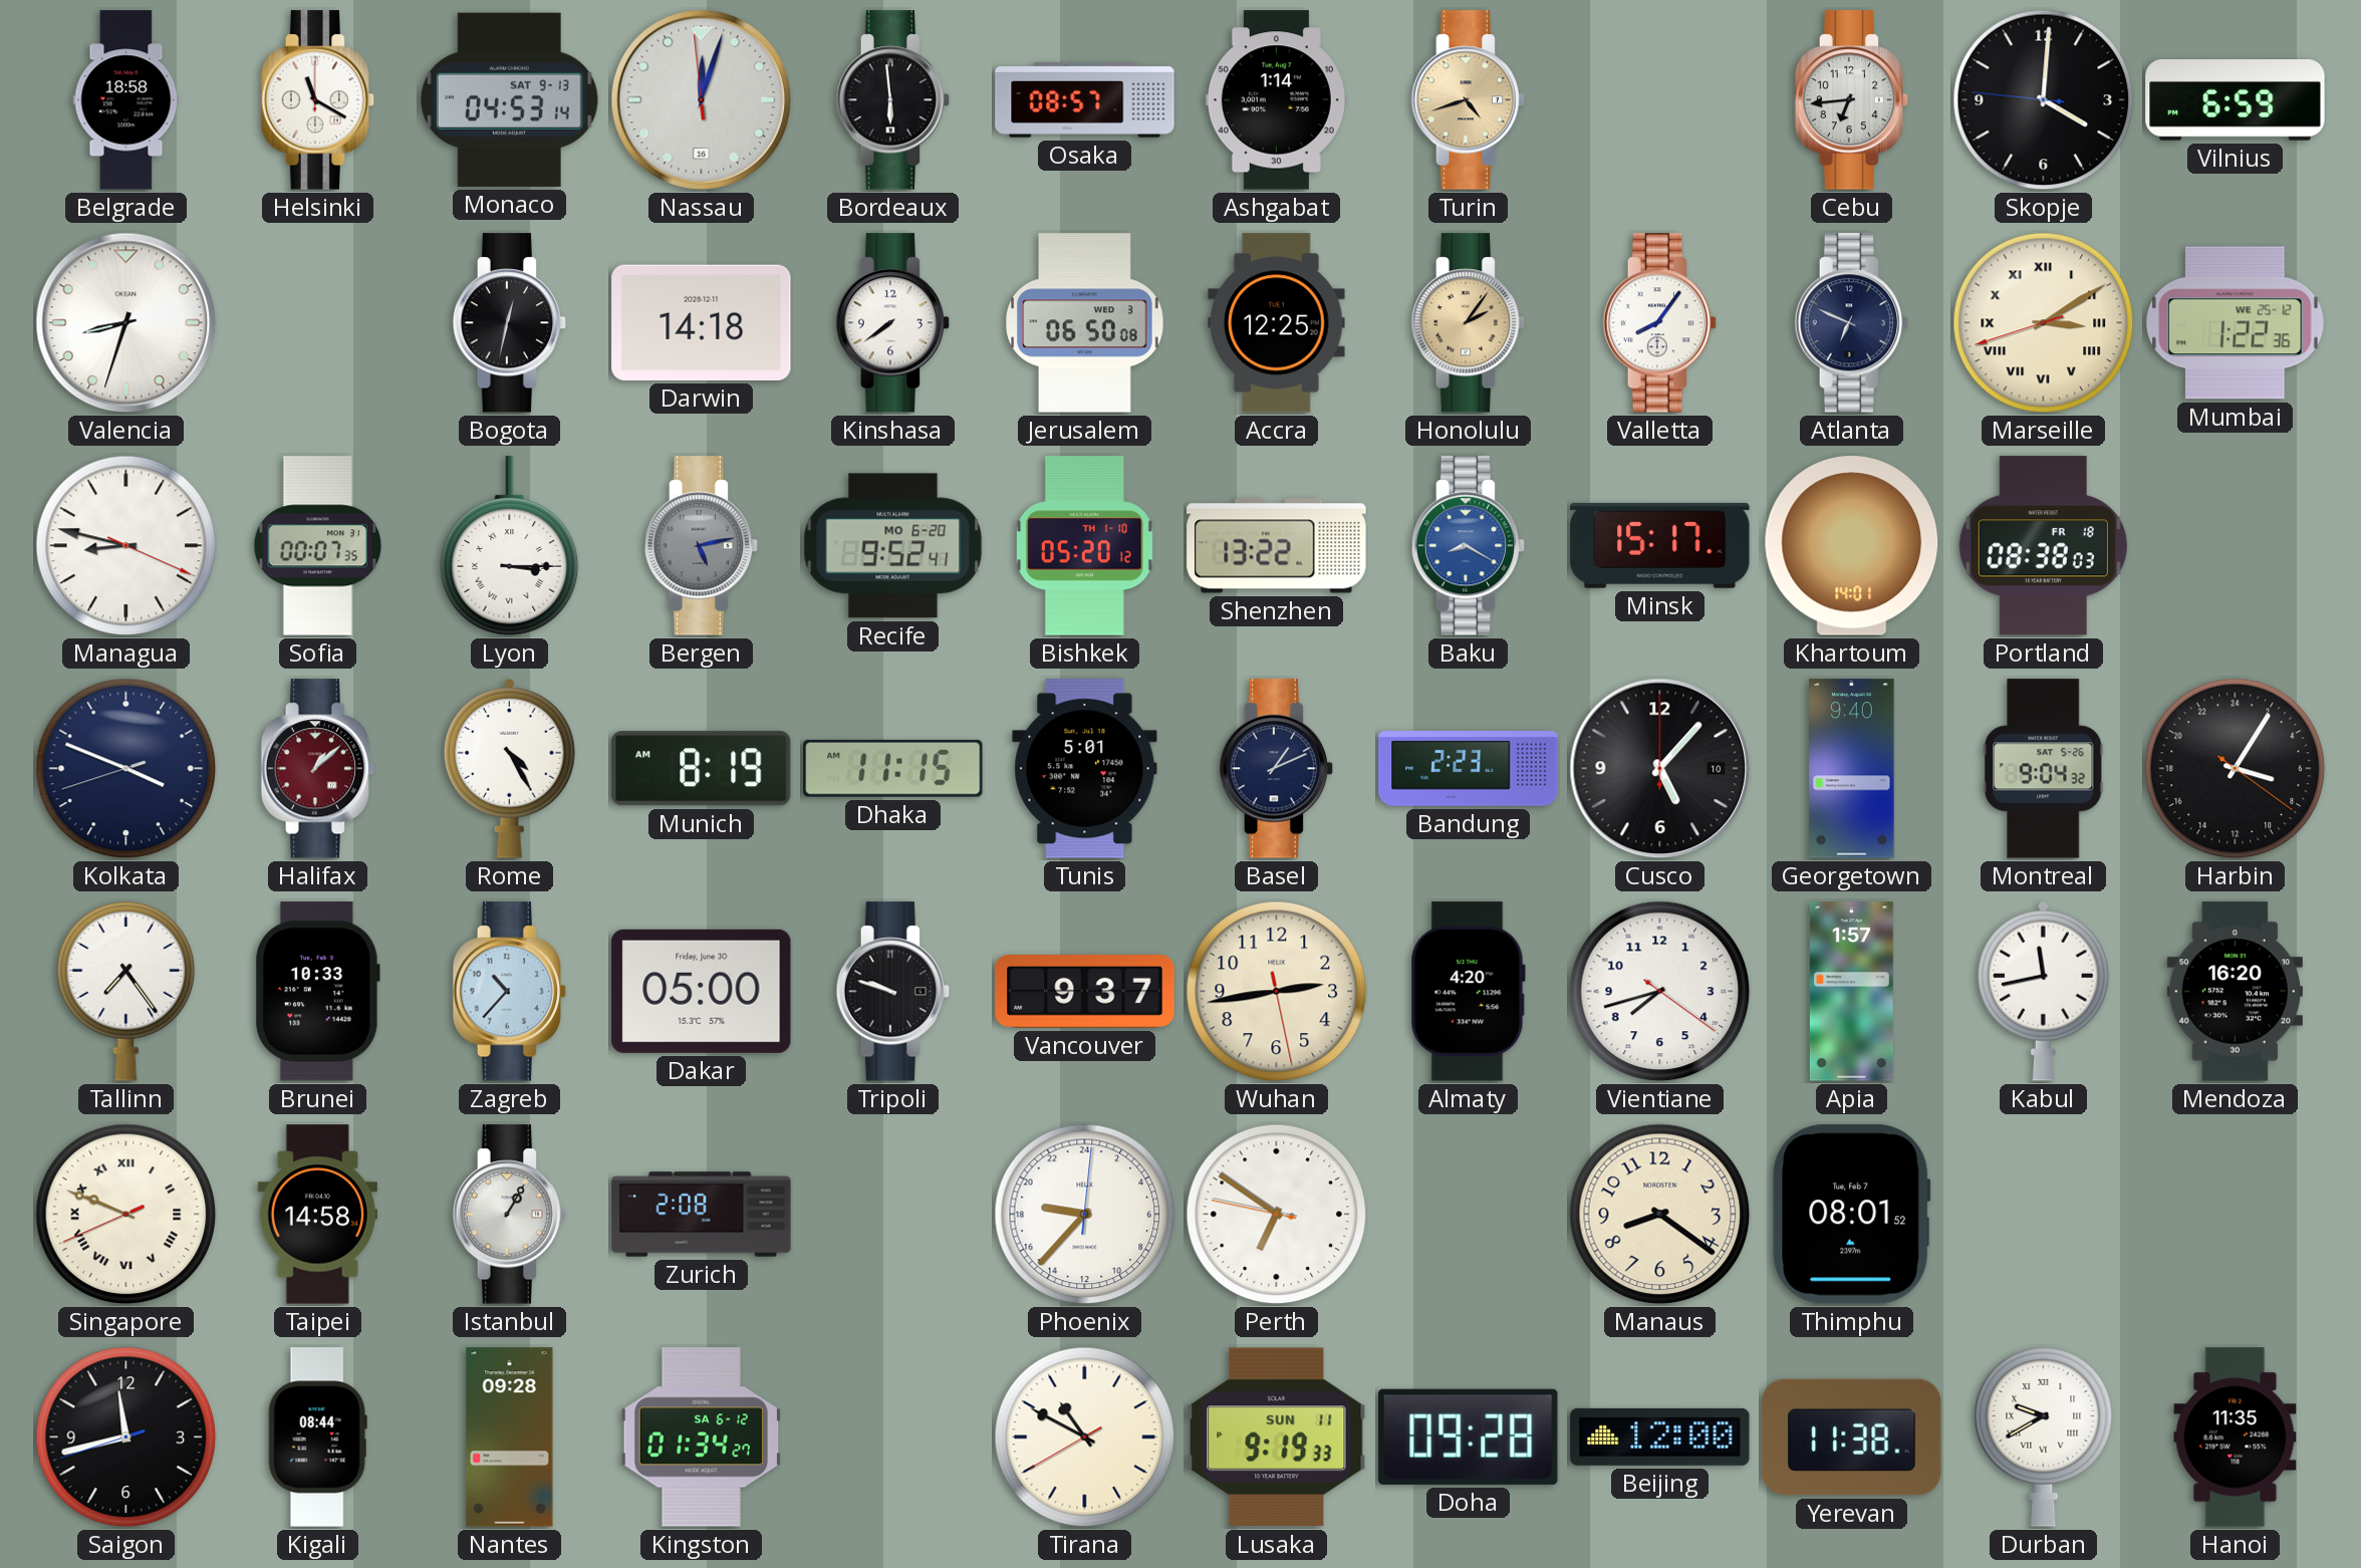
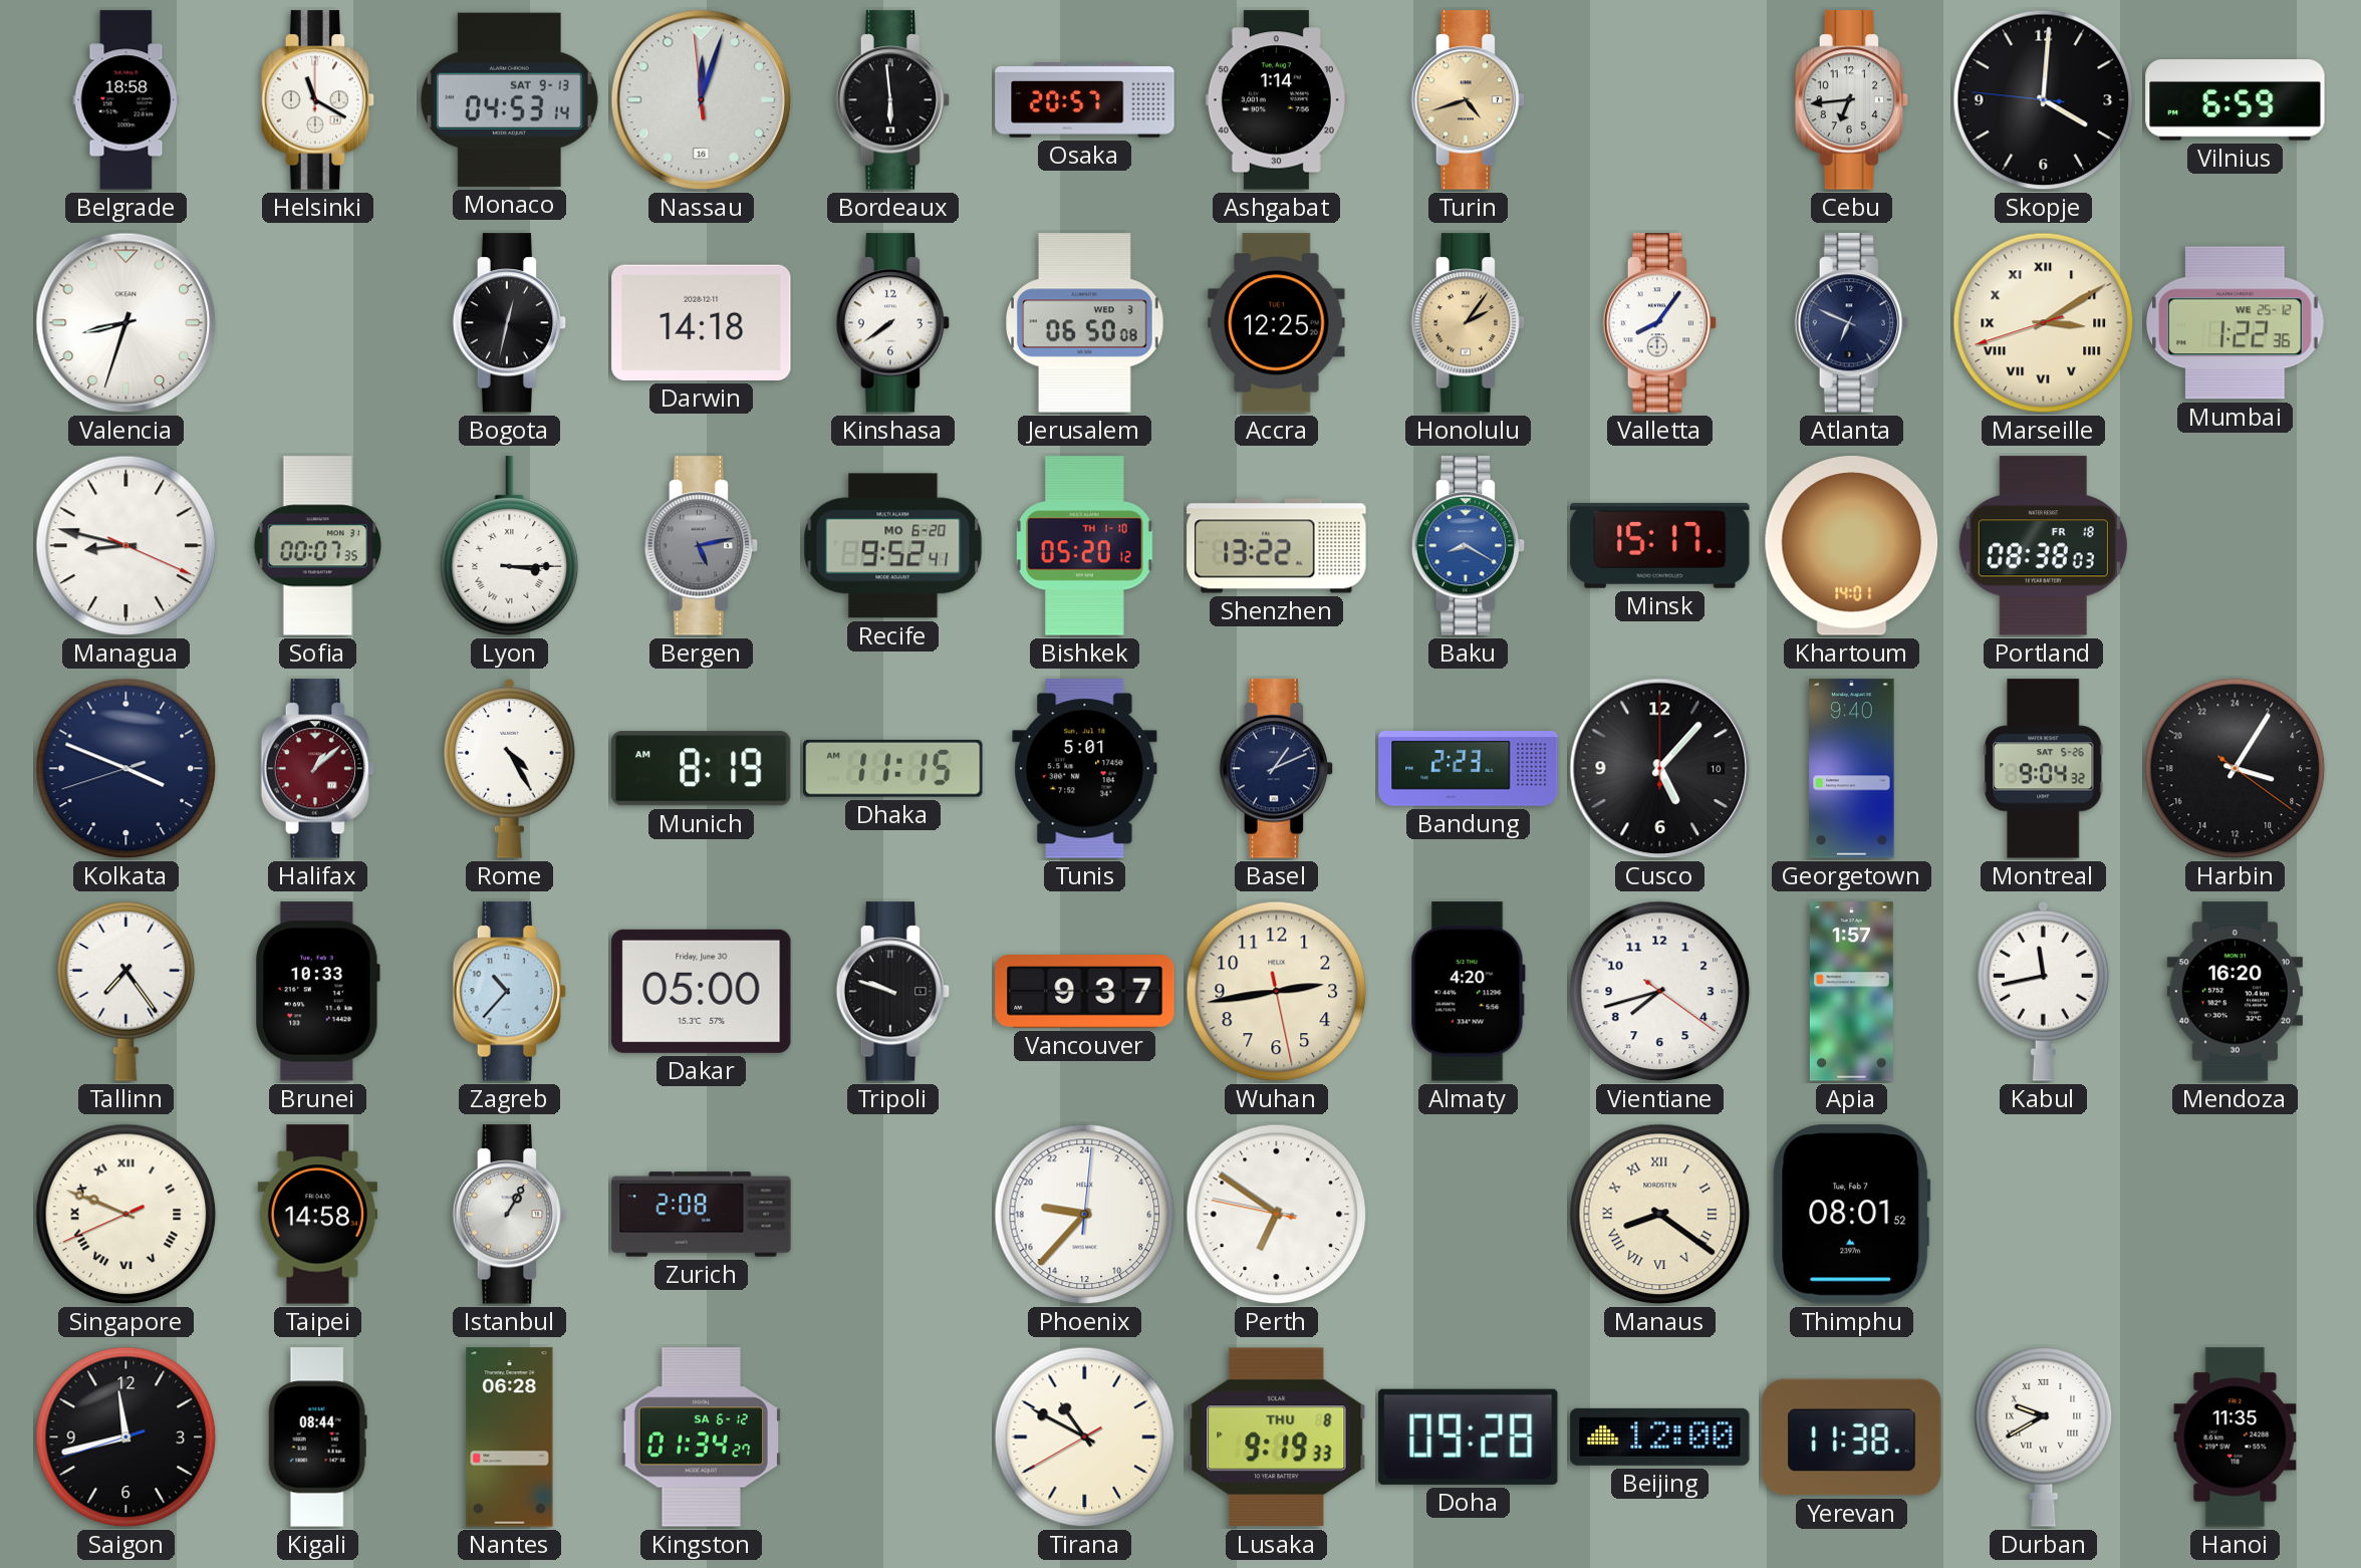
Osaka: 08:57 -> 20:57
Manaus numerals: Arabic -> Roman
Nantes: 09:28 -> 06:28
Lusaka date: SUN 11 -> THU 8
